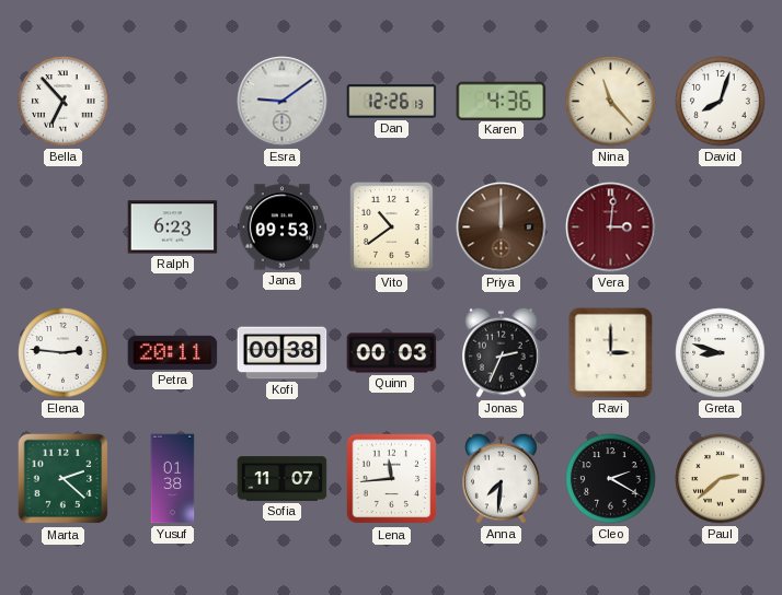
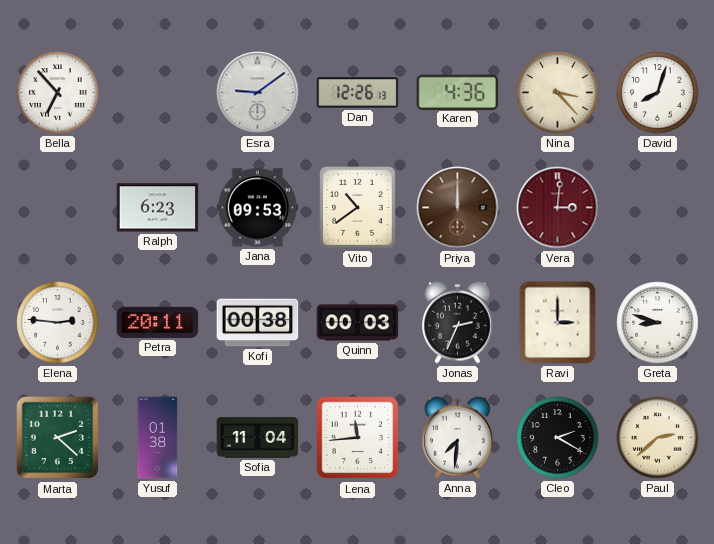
Nina: 11:23 -> 3:23
Sofia: 11:07 -> 11:04
